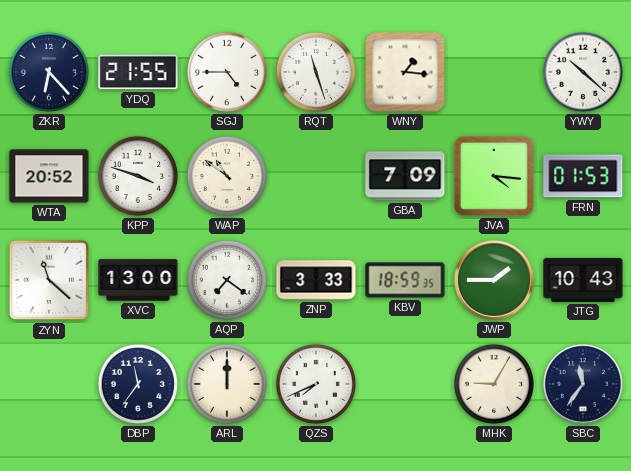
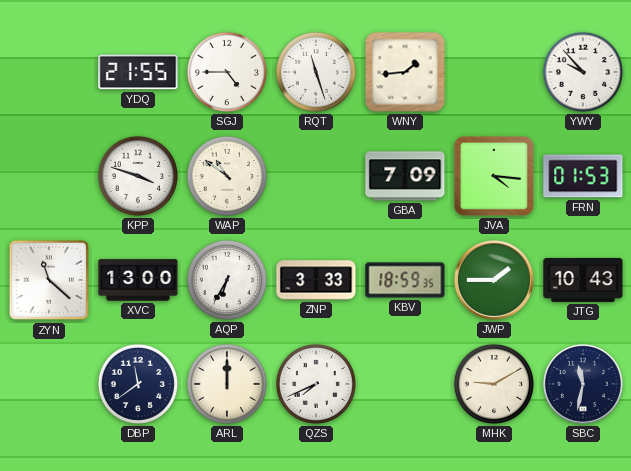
ZKR: 6:23 -> none
WNY: 1:16 -> 1:44
YWY: 10:22 -> 9:53
WTA: 20:52 -> none
AQP: 7:21 -> 6:35
DBP: 11:36 -> 11:39
MHK: 9:05 -> 9:10
SBC: 11:36 -> 11:32
